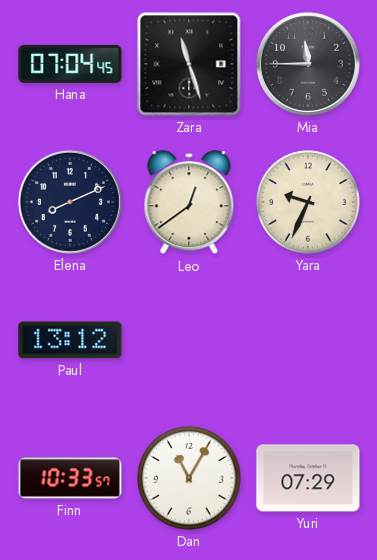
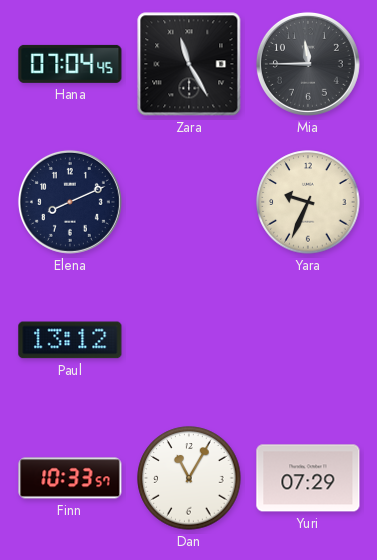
Zara: 11:27 -> 11:25
Leo: 12:39 -> none
